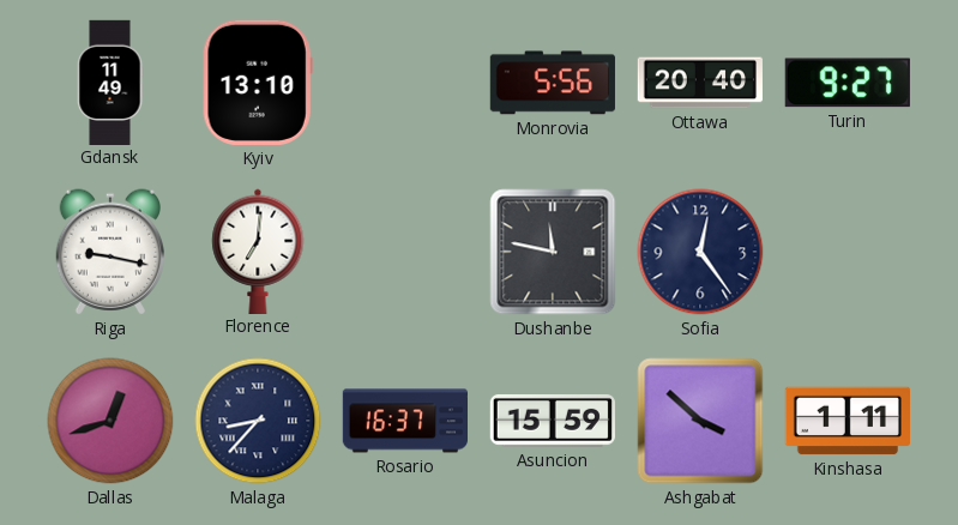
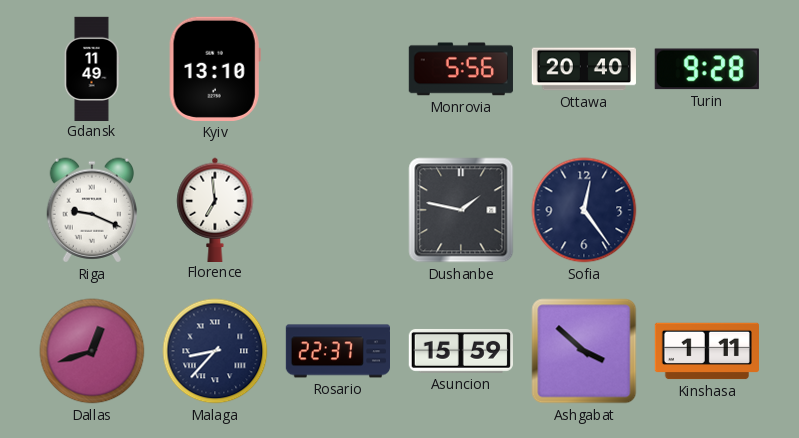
Turin: 9:27 -> 9:28
Riga: 9:17 -> 9:19
Florence: 7:01 -> 6:59
Dushanbe: 11:47 -> 1:47
Rosario: 16:37 -> 22:37
